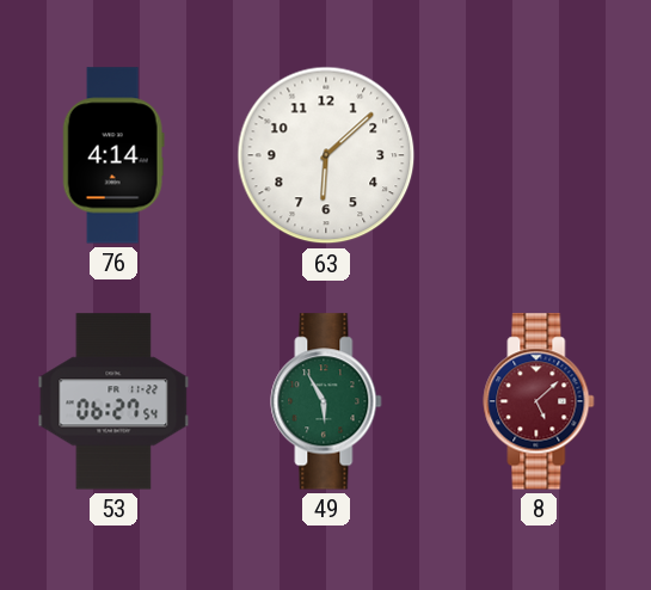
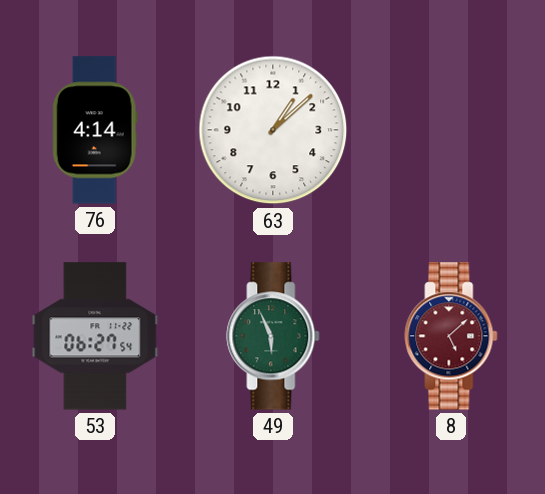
63: 6:08 -> 1:08
49: 5:55 -> 5:56
